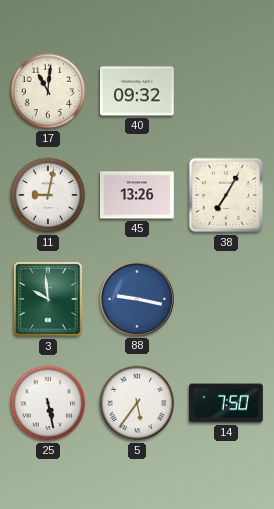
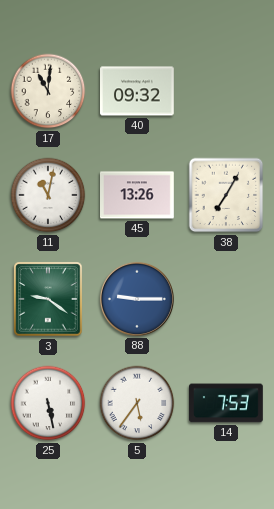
11: 9:02 -> 11:02
3: 9:59 -> 9:21
88: 9:17 -> 9:15
14: 7:50 -> 7:53
